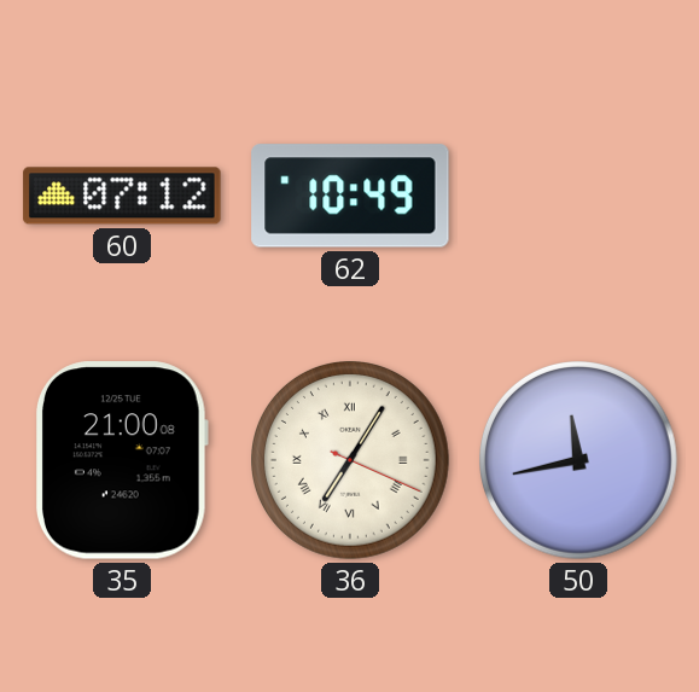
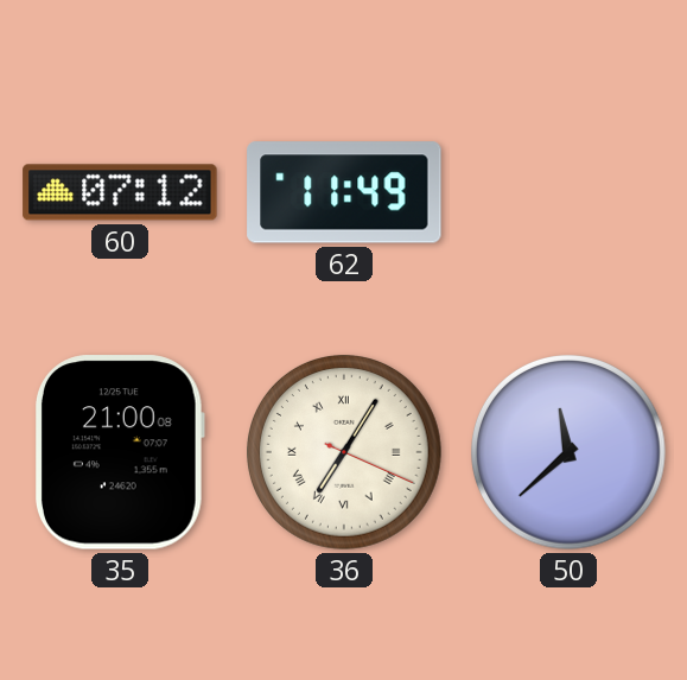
62: 10:49 -> 11:49
50: 11:43 -> 11:38
